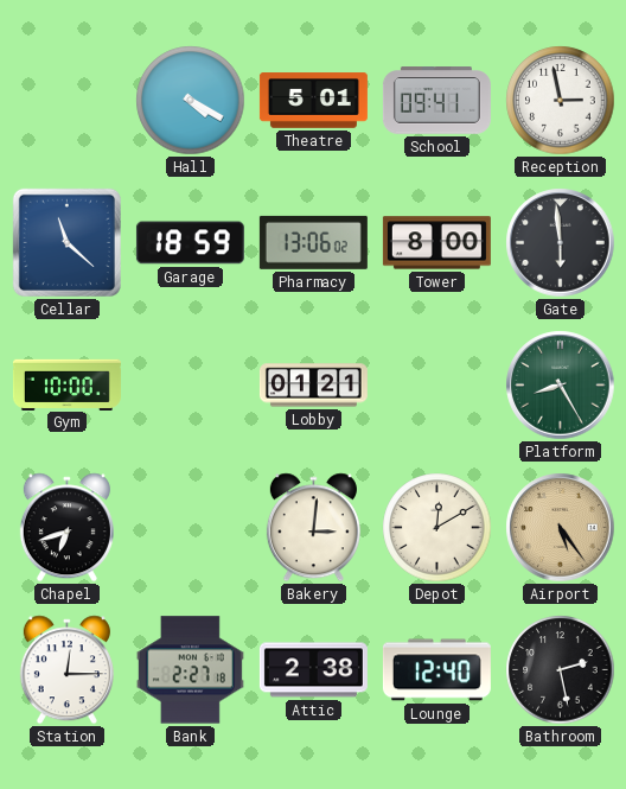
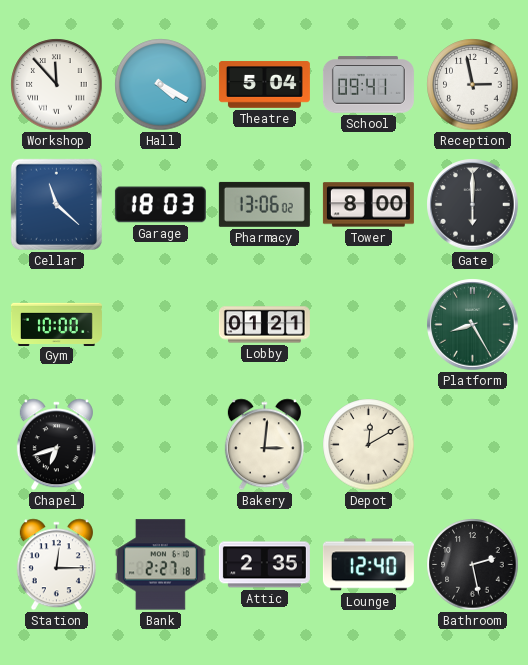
Workshop: none -> 11:53
Theatre: 5:01 -> 5:04
Garage: 18:59 -> 18:03
Gate: 5:59 -> 6:00
Airport: 5:24 -> none
Attic: 2:38 -> 2:35
